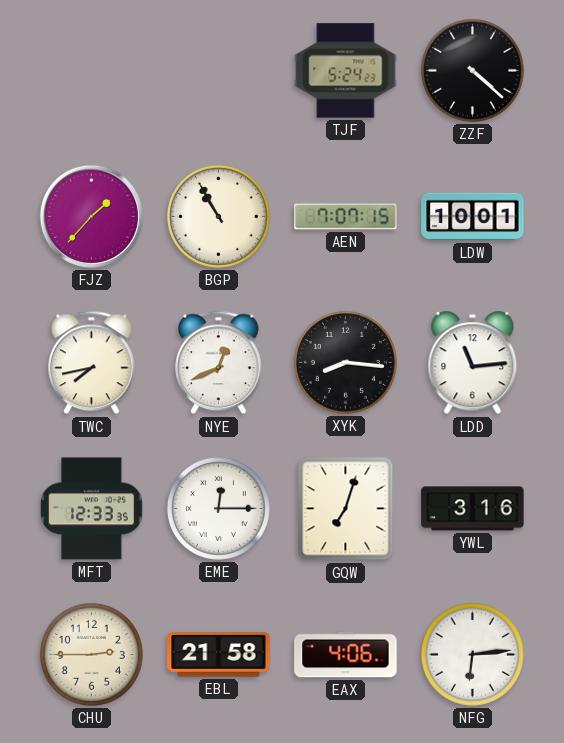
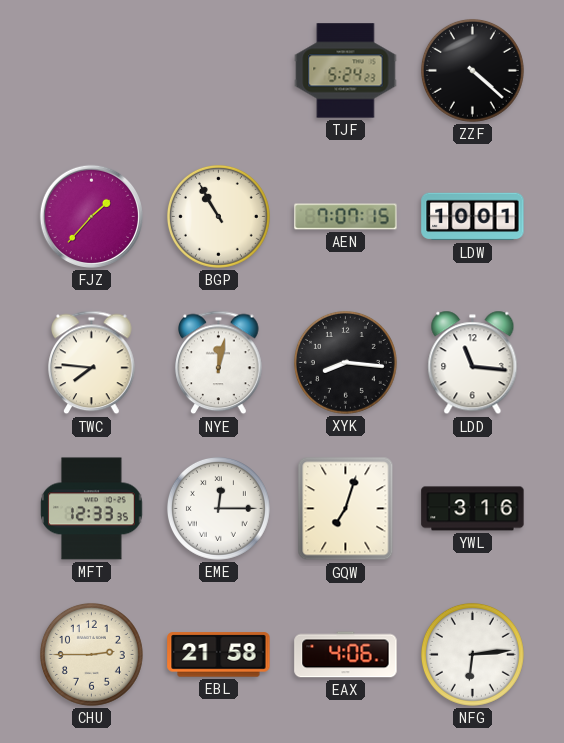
TWC: 7:43 -> 7:46
NYE: 12:41 -> 12:02
LDD: 11:14 -> 11:16
